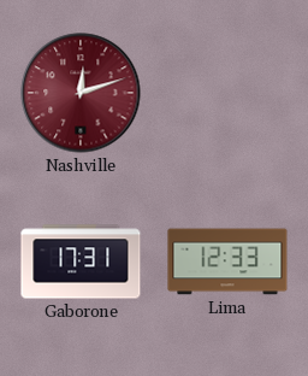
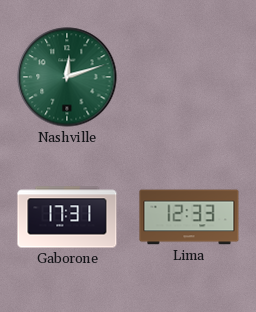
Nashville dial: burgundy -> green
